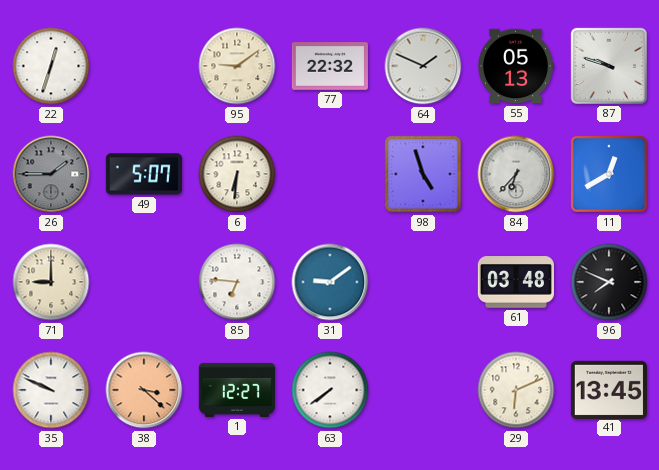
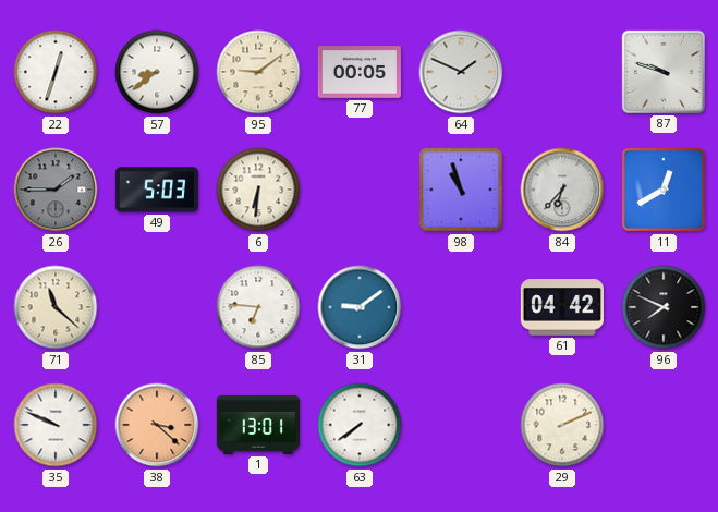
57: none -> 8:39
77: 22:32 -> 00:05
55: 05:13 -> none
49: 5:07 -> 5:03
98: 4:57 -> 10:57
71: 9:00 -> 11:22
61: 03:48 -> 04:42
1: 12:27 -> 13:01
29: 6:11 -> 2:11
41: 13:45 -> none
